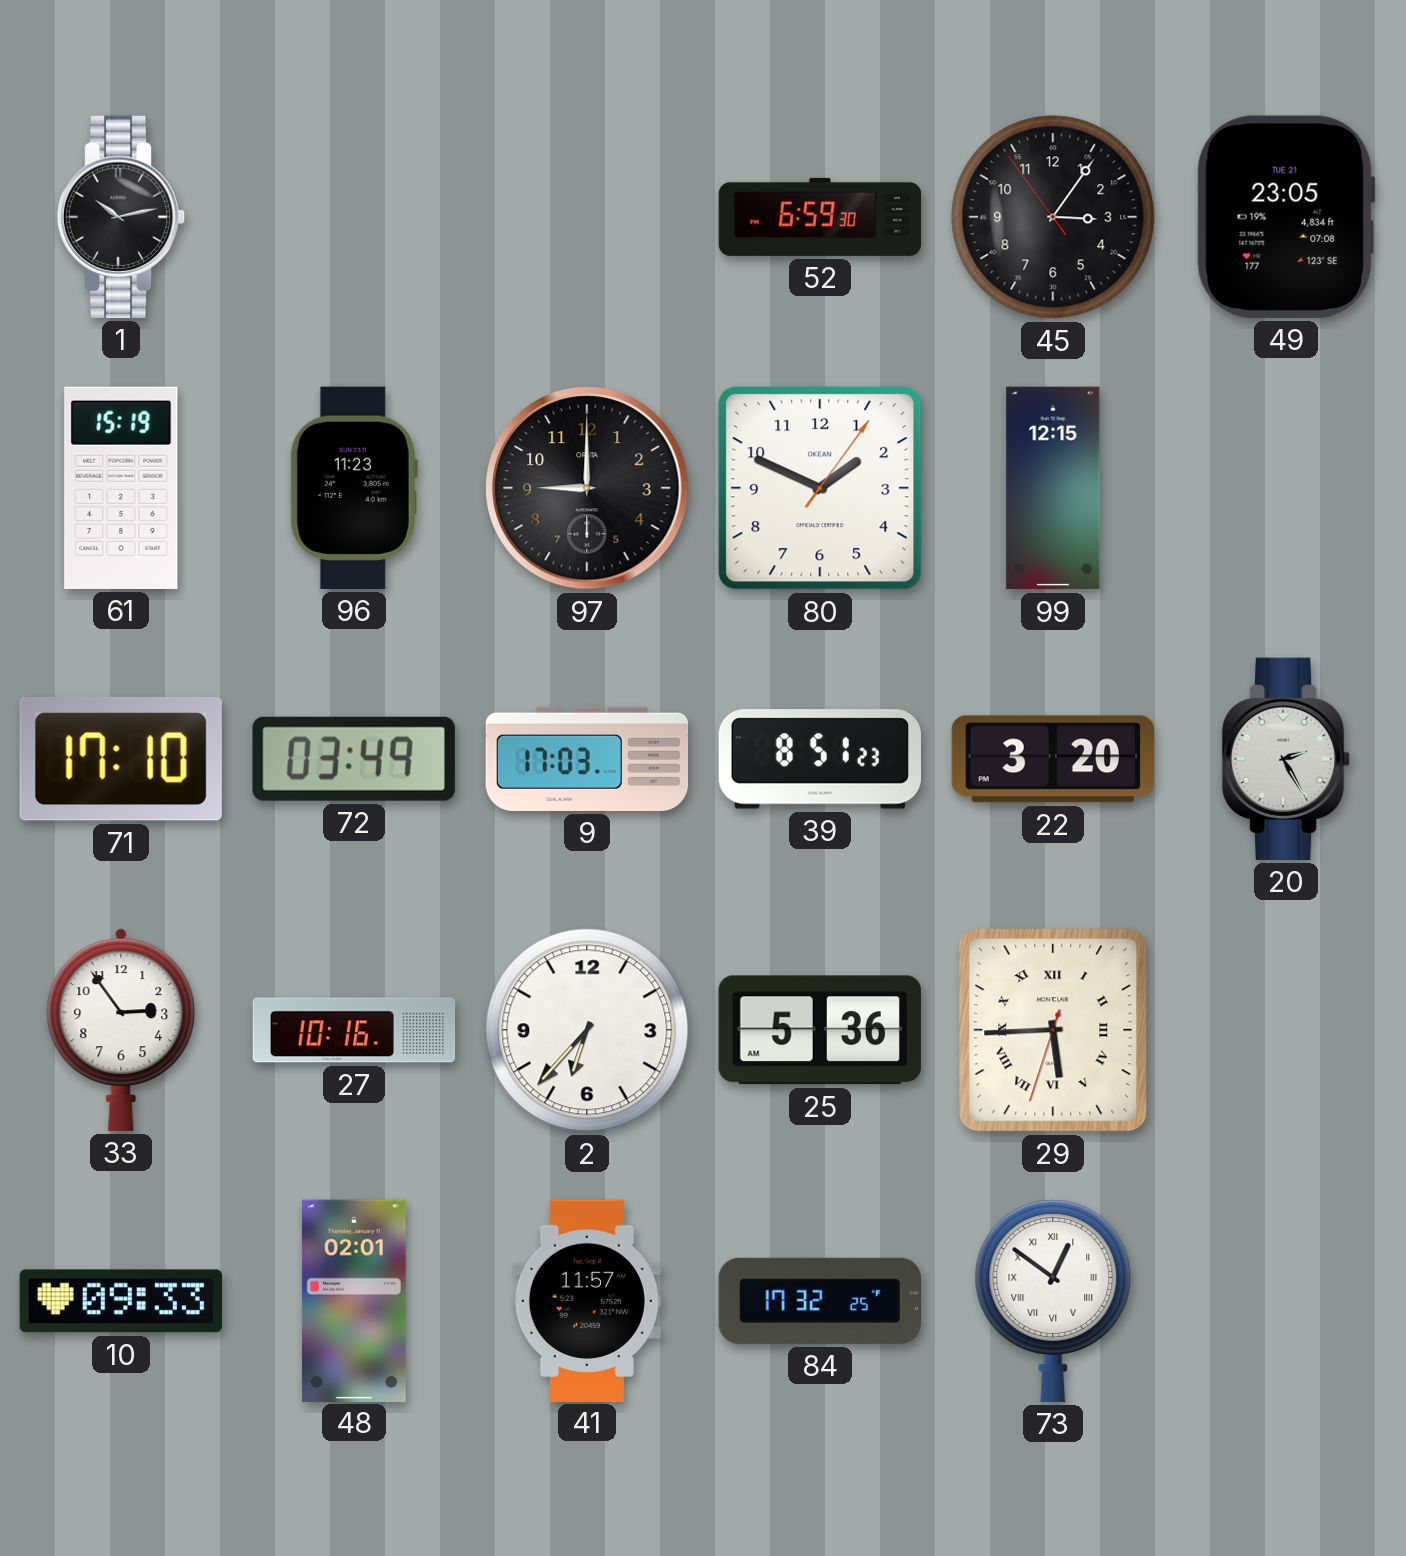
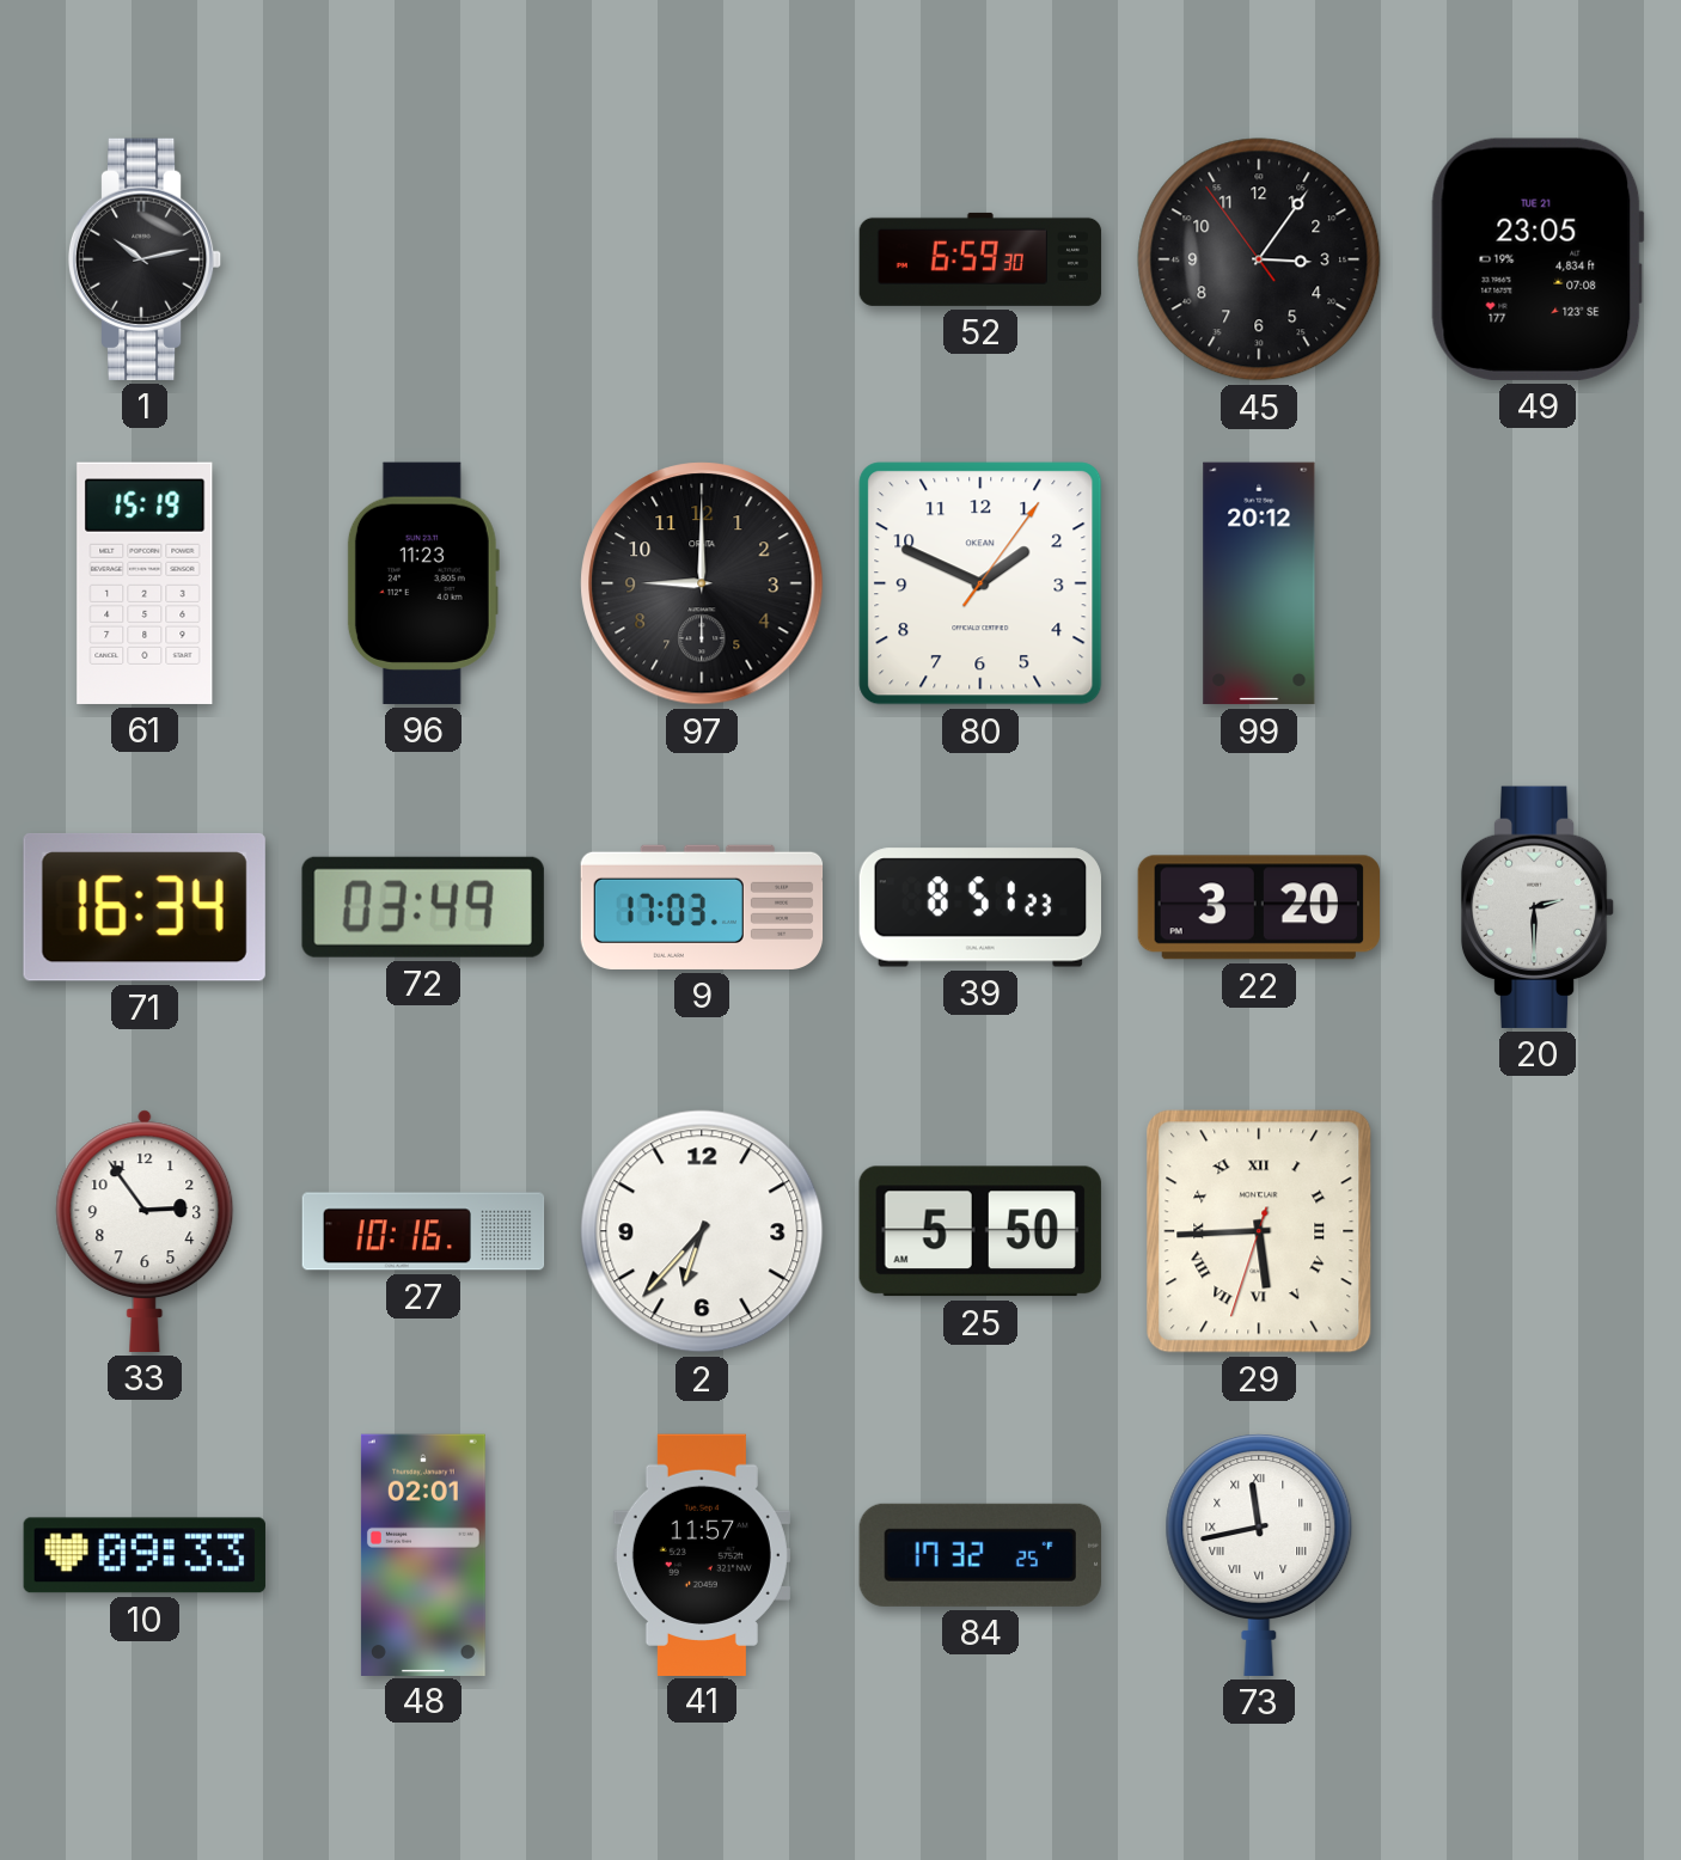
99: 12:15 -> 20:12
71: 17:10 -> 16:34
20: 2:25 -> 2:30
25: 5:36 -> 5:50
73: 12:51 -> 11:43
